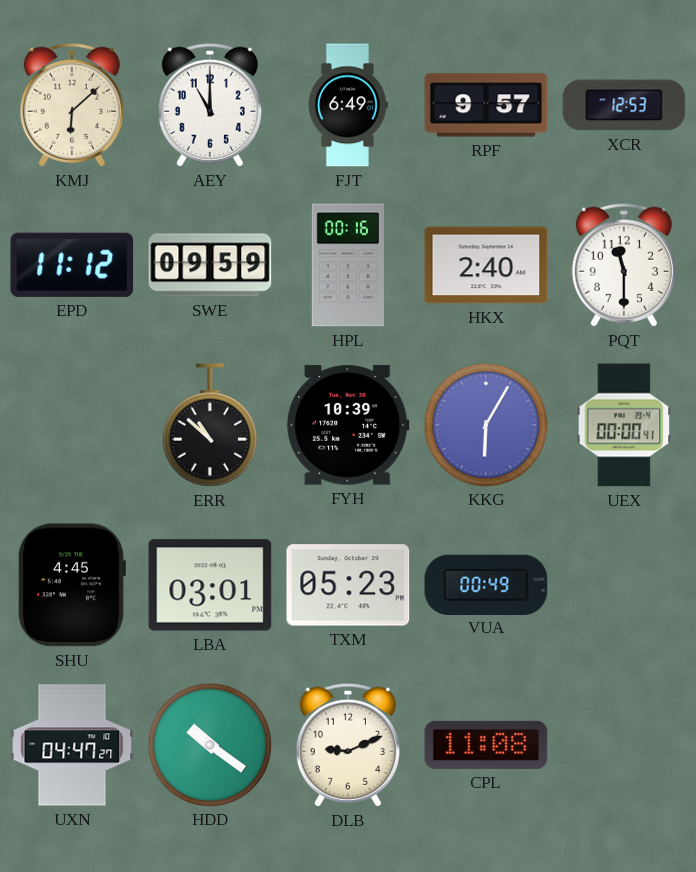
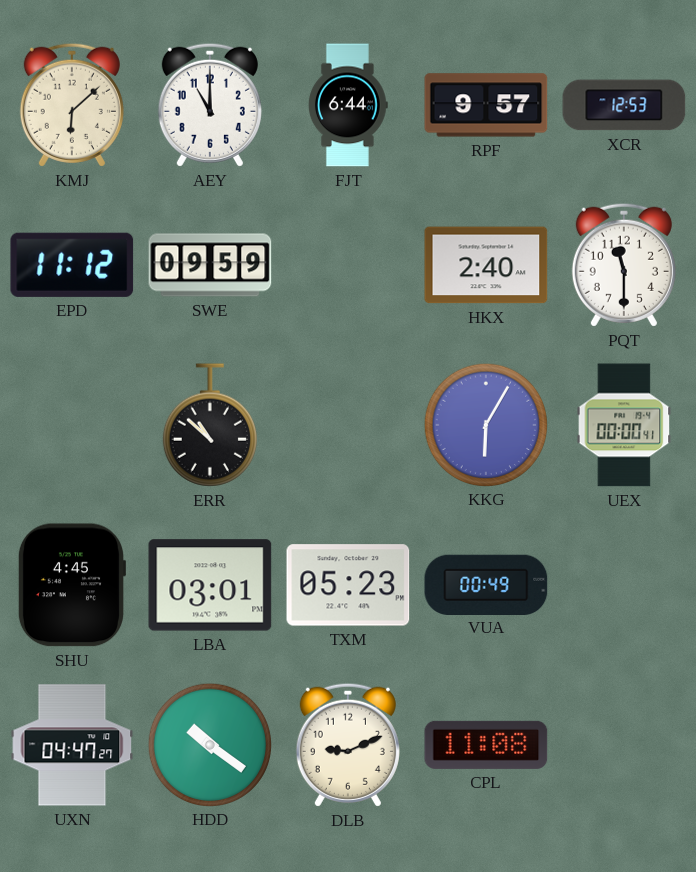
FJT: 6:49 -> 6:44
HPL: 00:16 -> none
FYH: 10:39 -> none
